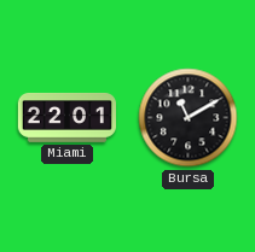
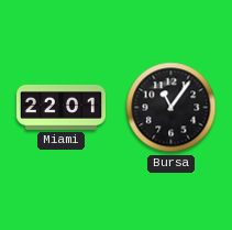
Bursa: 11:10 -> 11:06
